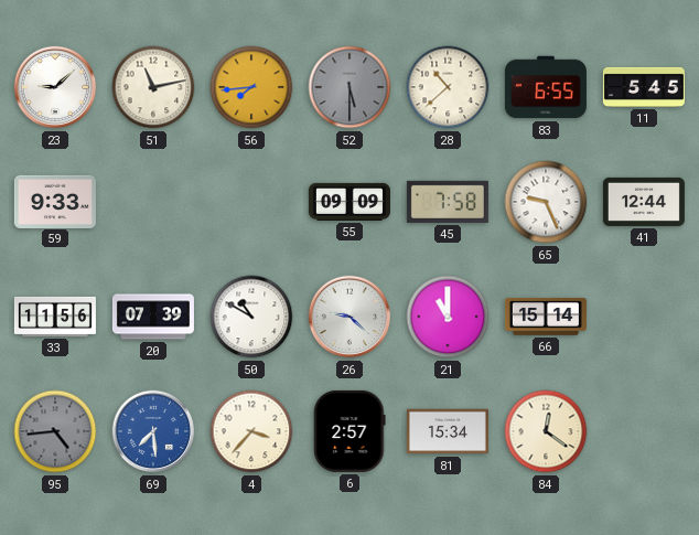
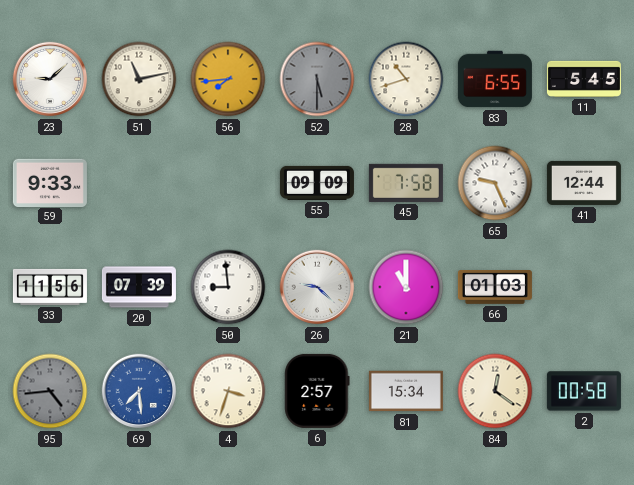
28: 10:38 -> 10:42
50: 10:50 -> 8:59
66: 15:14 -> 01:03
4: 3:37 -> 3:33
2: none -> 00:58
